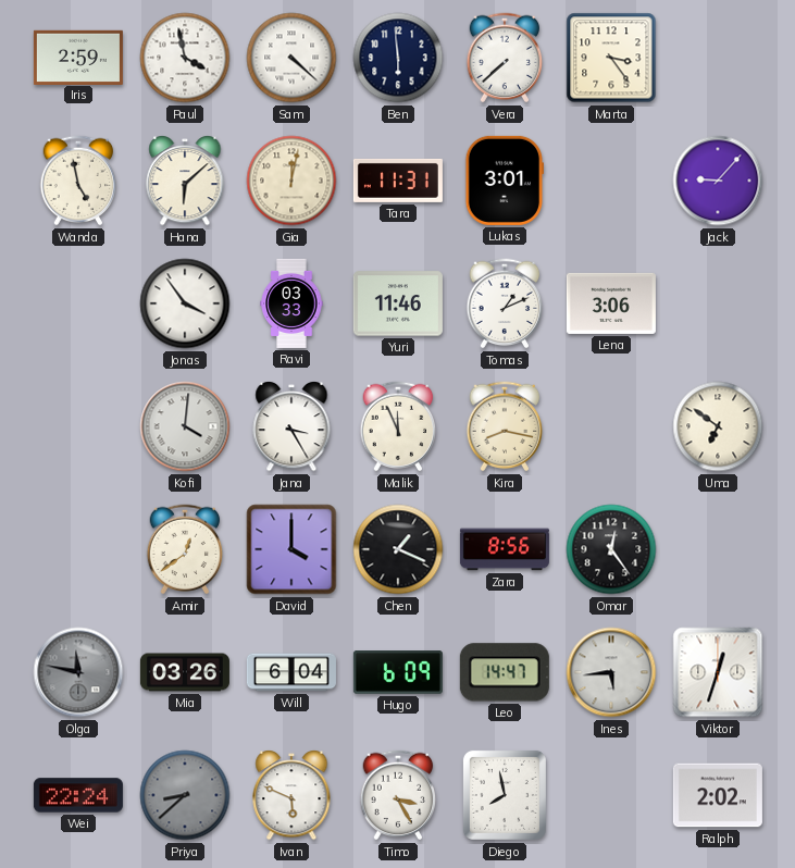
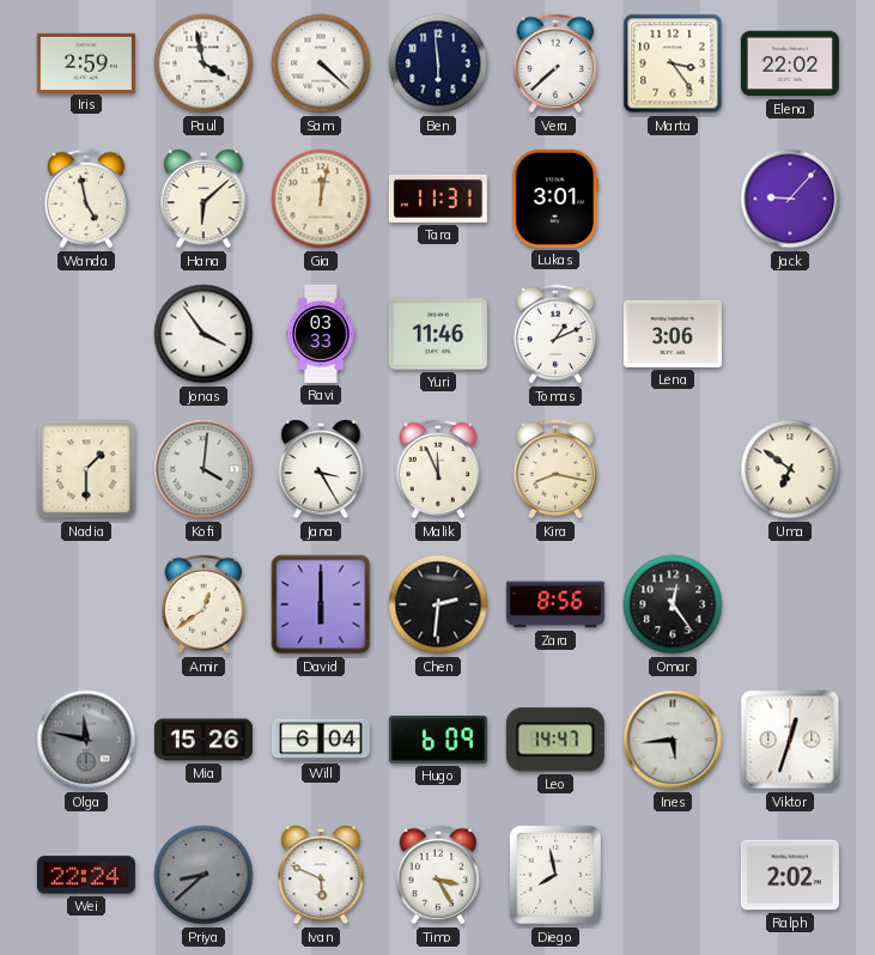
Elena: none -> 22:02
Nadia: none -> 1:30
David: 4:00 -> 6:00
Chen: 1:19 -> 2:31
Mia: 03:26 -> 15:26
